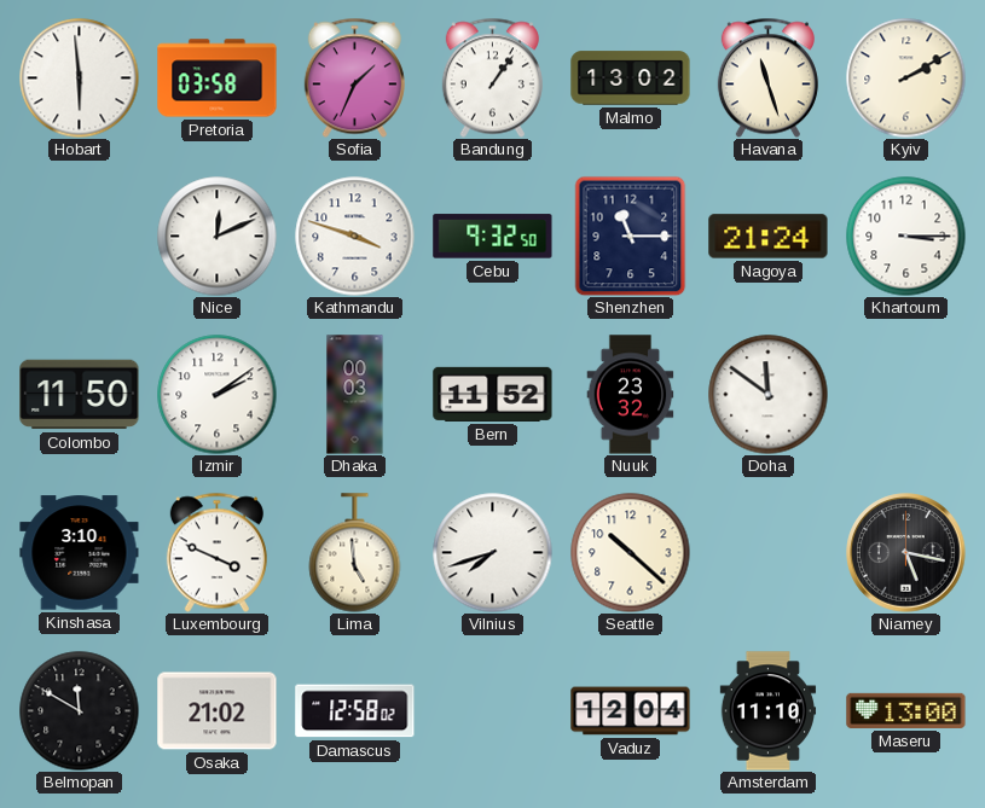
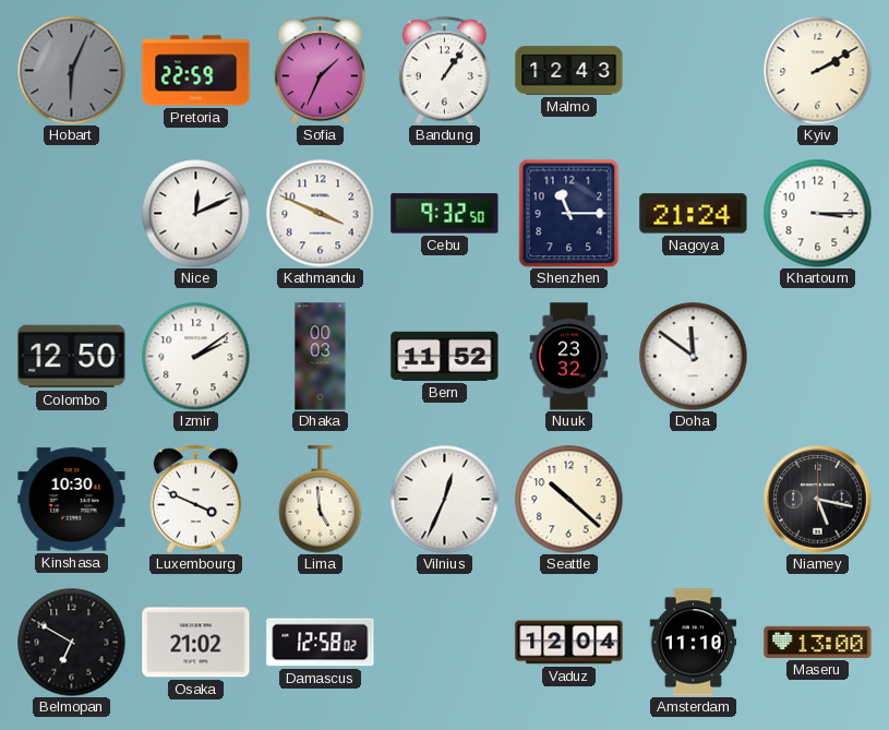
Hobart: 5:59 -> 6:04
Hobart dial: white -> grey
Pretoria: 03:58 -> 22:59
Malmo: 13:02 -> 12:43
Havana: 11:27 -> none
Kathmandu: 3:48 -> 3:49
Colombo: 11:50 -> 12:50
Kinshasa: 3:10 -> 10:30
Vilnius: 7:42 -> 12:34
Belmopan: 11:50 -> 6:50
